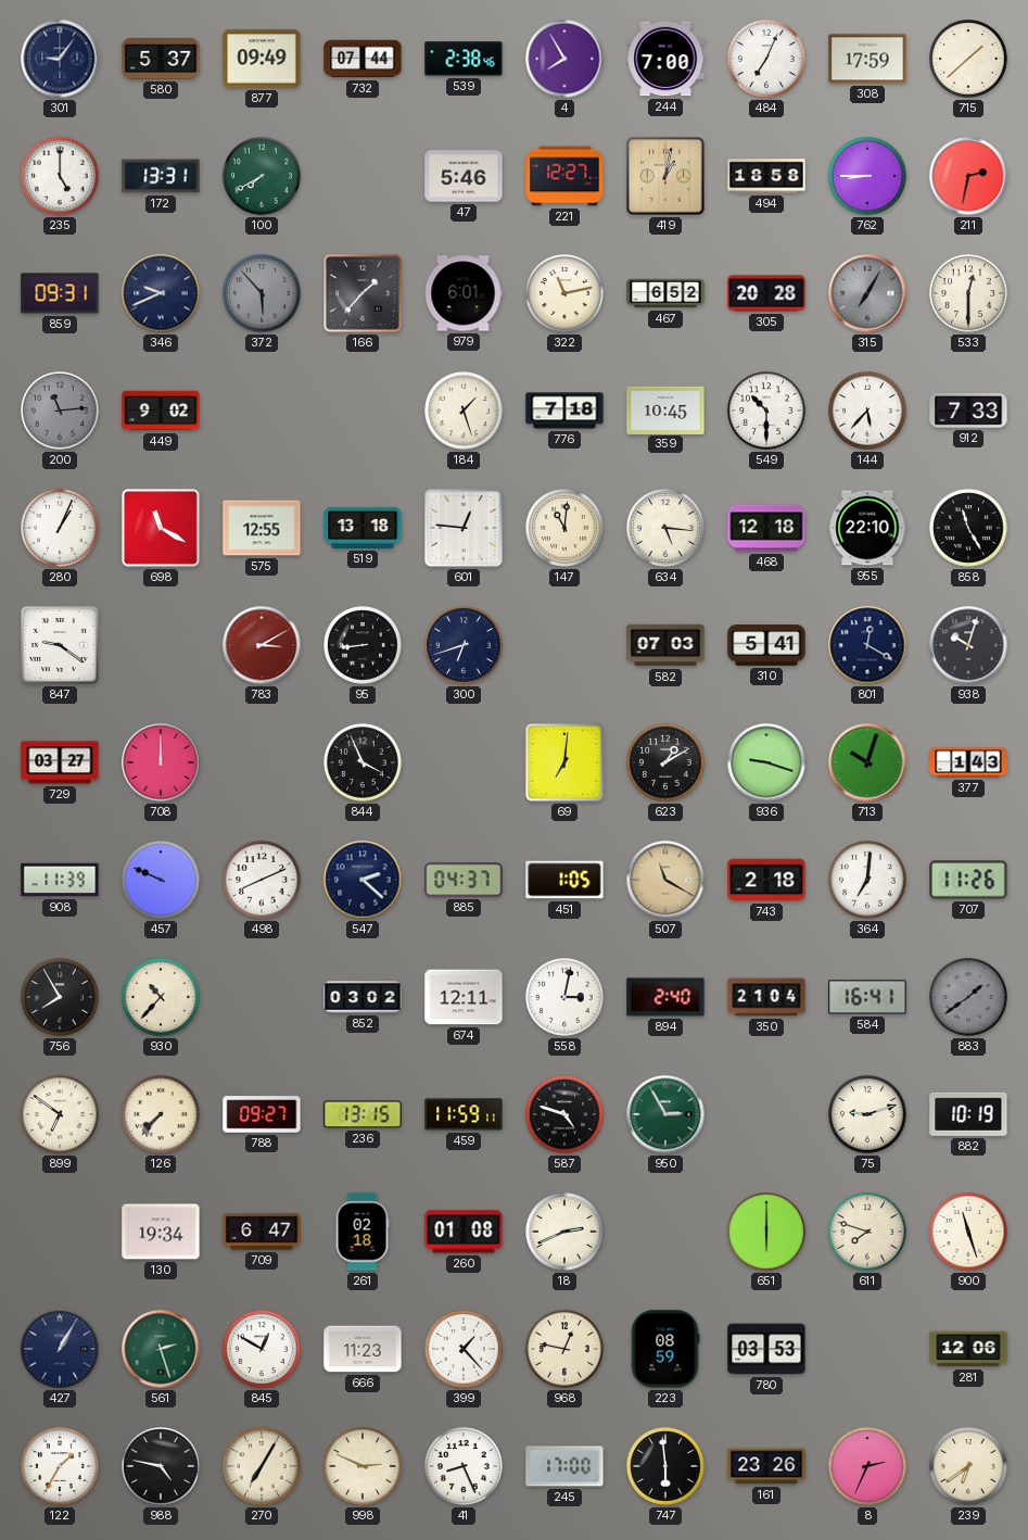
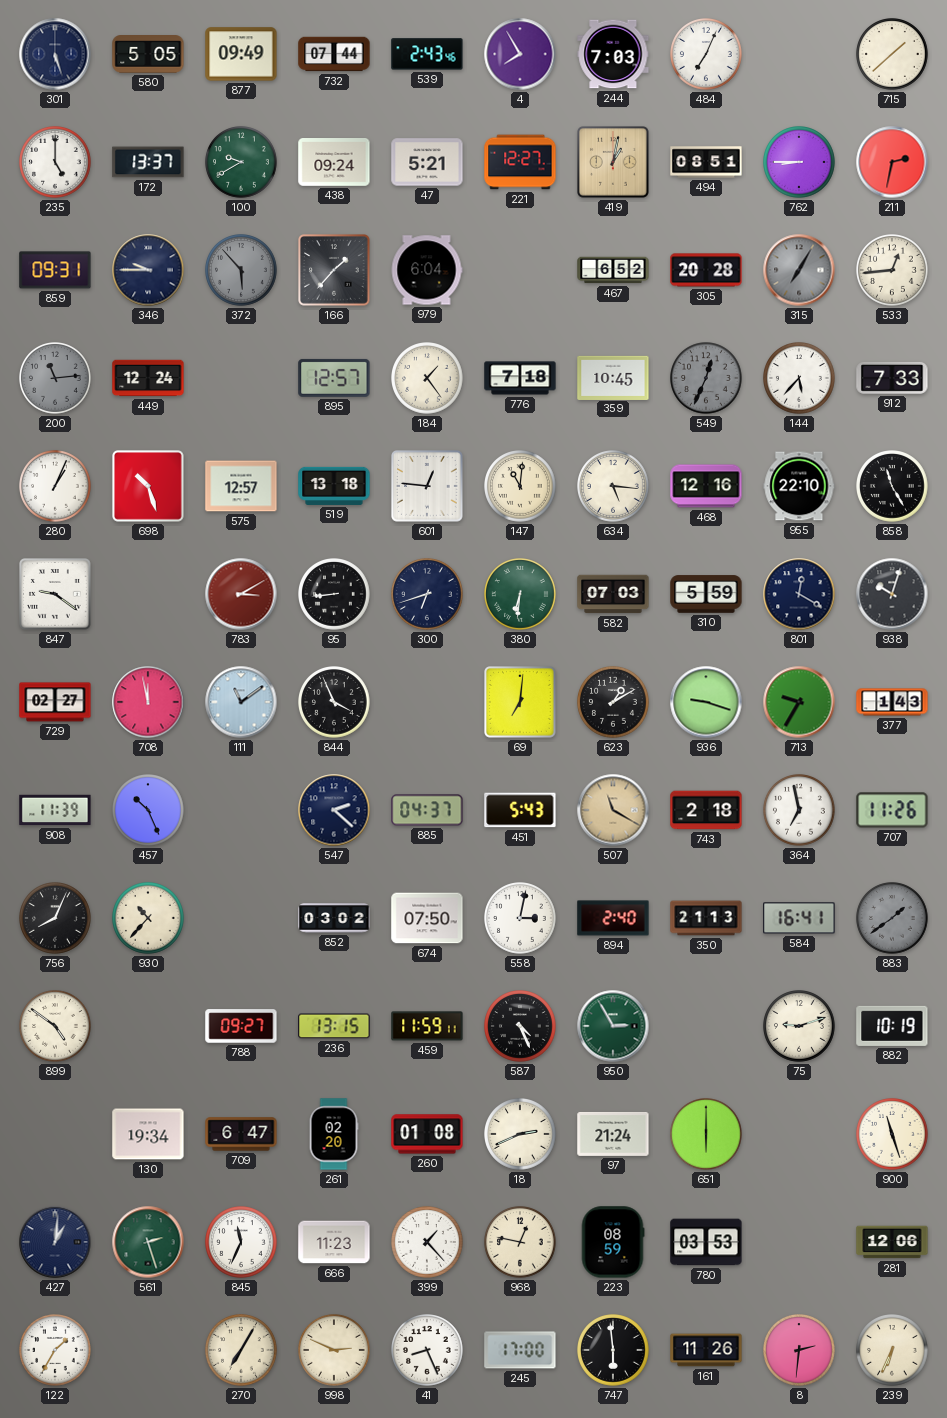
301: 9:06 -> 5:27
580: 5:37 -> 5:05
539: 2:38 -> 2:43
244: 7:00 -> 7:03
308: 17:59 -> none
172: 13:31 -> 13:37
100: 7:40 -> 9:40
438: none -> 09:24
47: 5:46 -> 5:21
494: 18:58 -> 08:51
346: 9:41 -> 9:45
979: 6:01 -> 6:04
322: 11:13 -> none
533: 12:30 -> 12:44
449: 9:02 -> 12:24
895: none -> 12:57
184: 1:27 -> 1:24
549: 10:30 -> 12:34
549 dial: white -> grey
698: 11:20 -> 10:27
575: 12:55 -> 12:57
468: 12:18 -> 12:16
380: none -> 6:31
310: 5:41 -> 5:59
729: 03:27 -> 02:27
708: 12:00 -> 11:58
111: none -> 11:09
713: 10:03 -> 9:35
457: 9:49 -> 10:26
498: 8:11 -> none
451: 1:05 -> 5:43
364: 7:01 -> 6:58
756: 7:55 -> 8:04
674: 12:11 -> 07:50
350: 21:04 -> 21:13
899: 6:51 -> 4:51
126: 7:37 -> none
587: 4:48 -> 4:26
261: 02:18 -> 02:20
97: none -> 21:24
611: 7:48 -> none
427: 1:05 -> 1:01
845: 12:50 -> 11:34
988: 4:47 -> none
161: 23:26 -> 11:26
8: 2:34 -> 2:31
239: 6:39 -> 6:34
